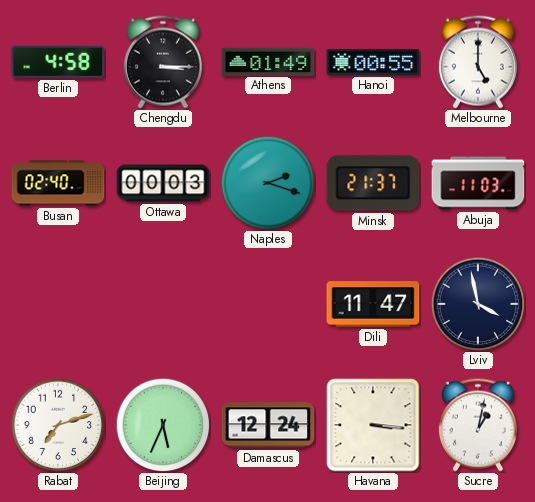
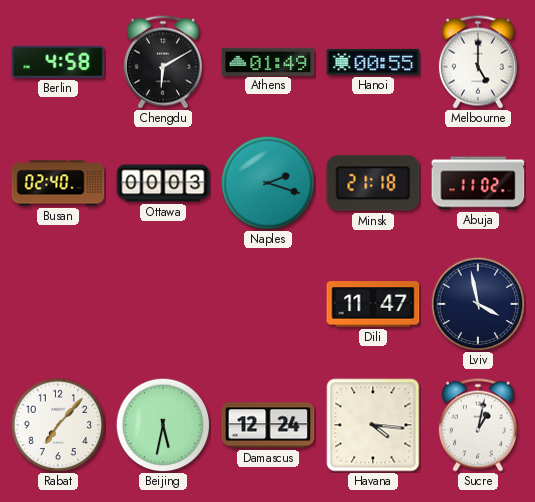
Chengdu: 3:15 -> 6:10
Minsk: 21:37 -> 21:18
Abuja: 11:03 -> 11:02
Rabat: 7:12 -> 7:07
Beijing: 5:34 -> 5:32
Havana: 3:16 -> 4:16
